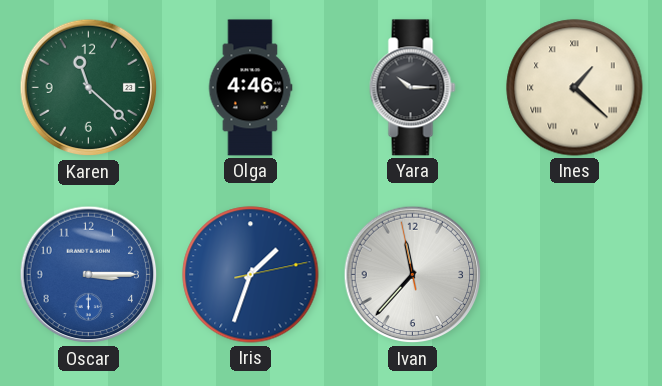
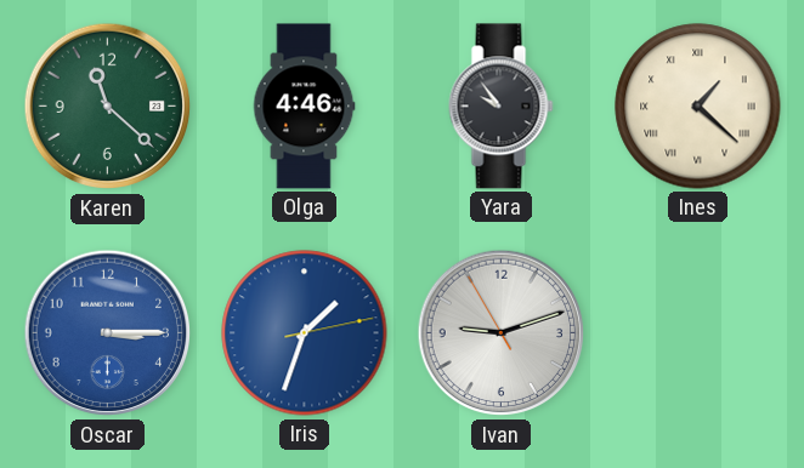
Yara: 10:15 -> 9:54
Ivan: 11:36 -> 9:11
